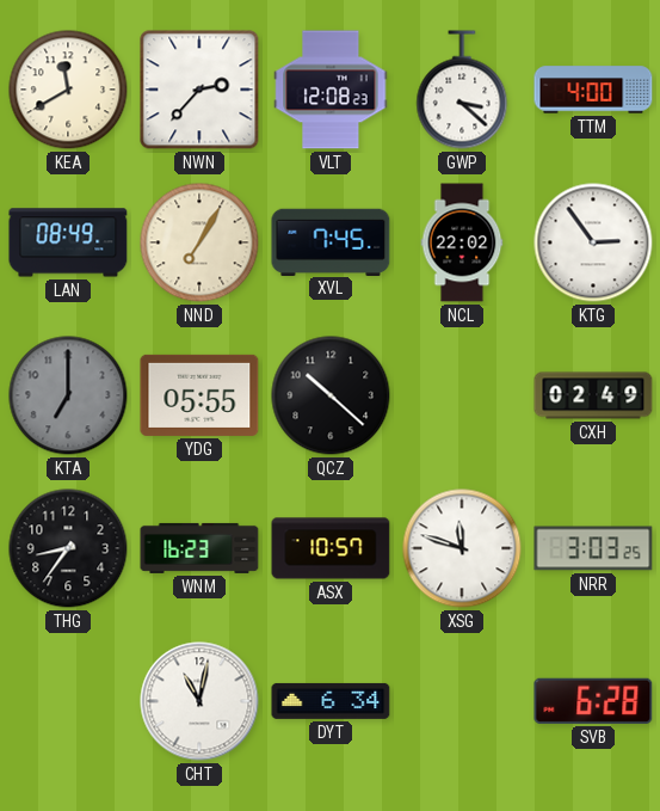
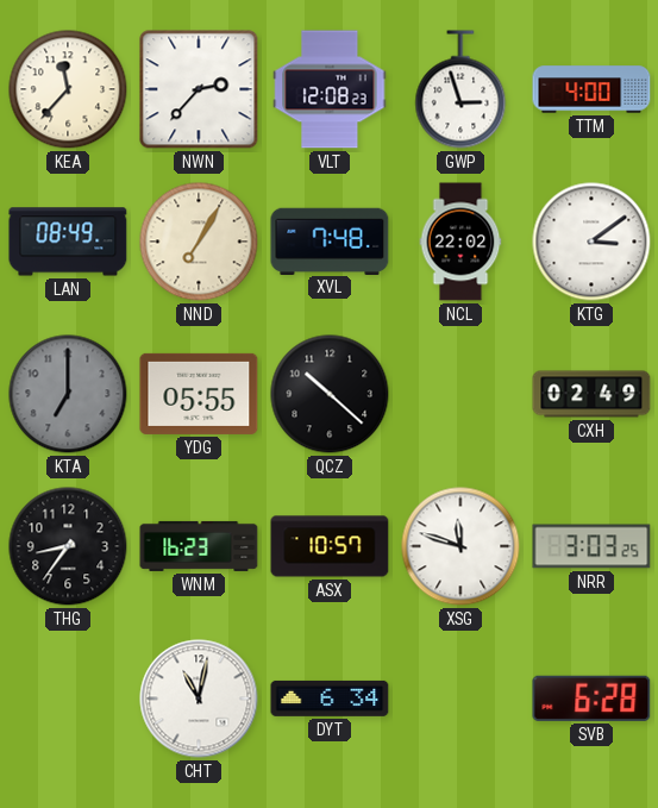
KEA: 11:40 -> 11:37
GWP: 3:22 -> 2:57
XVL: 7:45 -> 7:48
KTG: 2:54 -> 3:09
